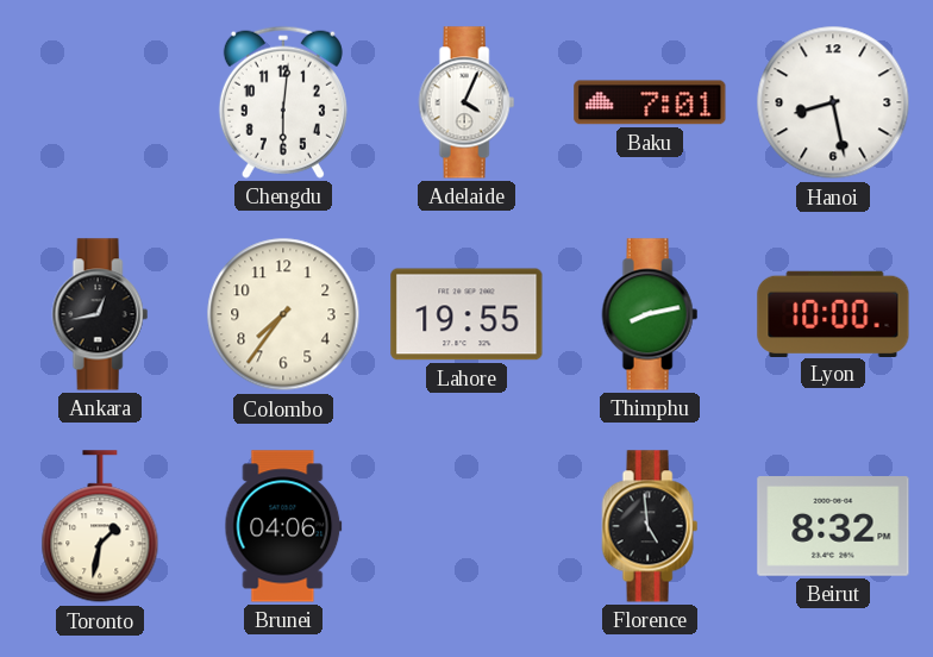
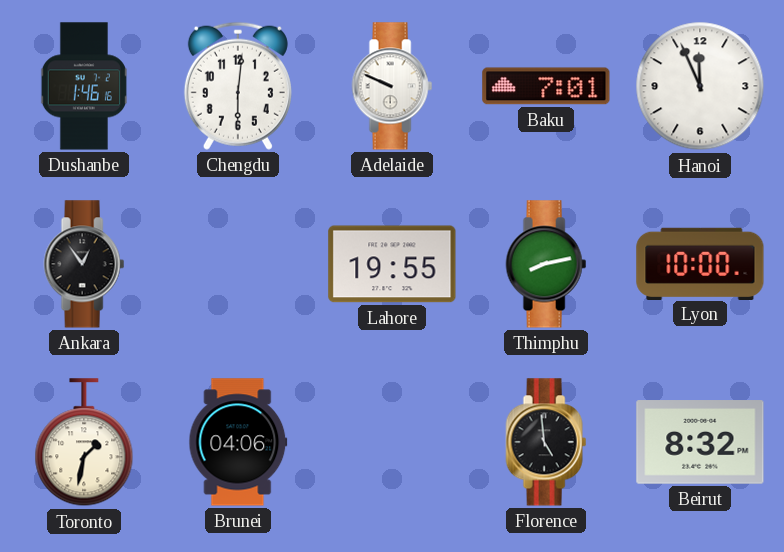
Dushanbe: none -> 1:46
Adelaide: 4:04 -> 9:49
Hanoi: 8:28 -> 11:56
Ankara: 12:43 -> 12:54
Colombo: 7:36 -> none
